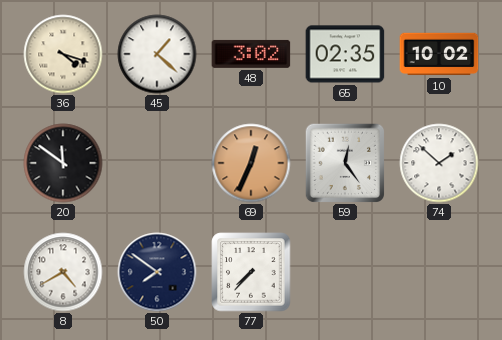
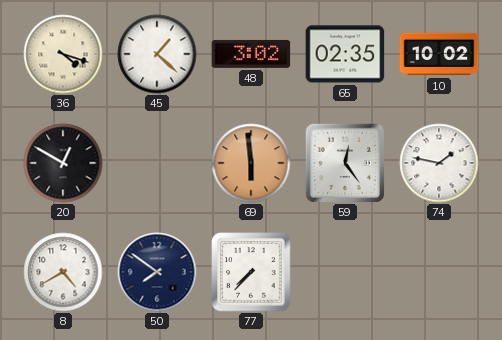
20: 11:51 -> 12:50
69: 12:34 -> 5:59
74: 1:52 -> 1:47
